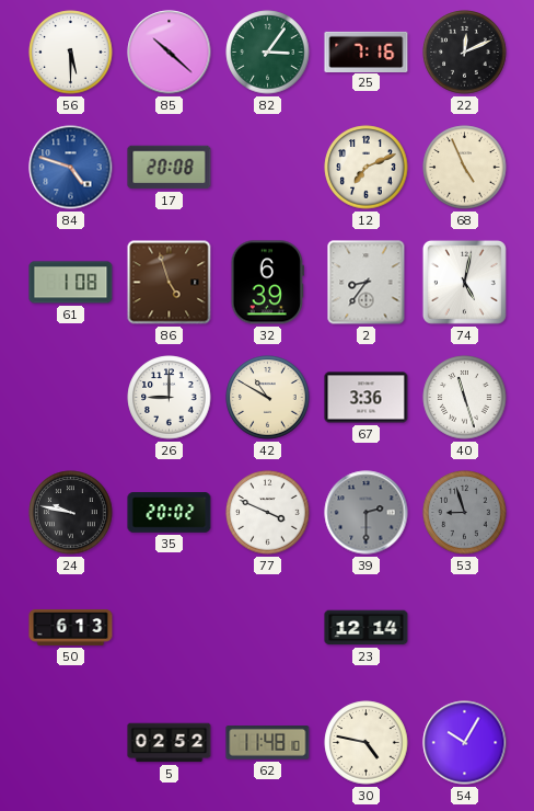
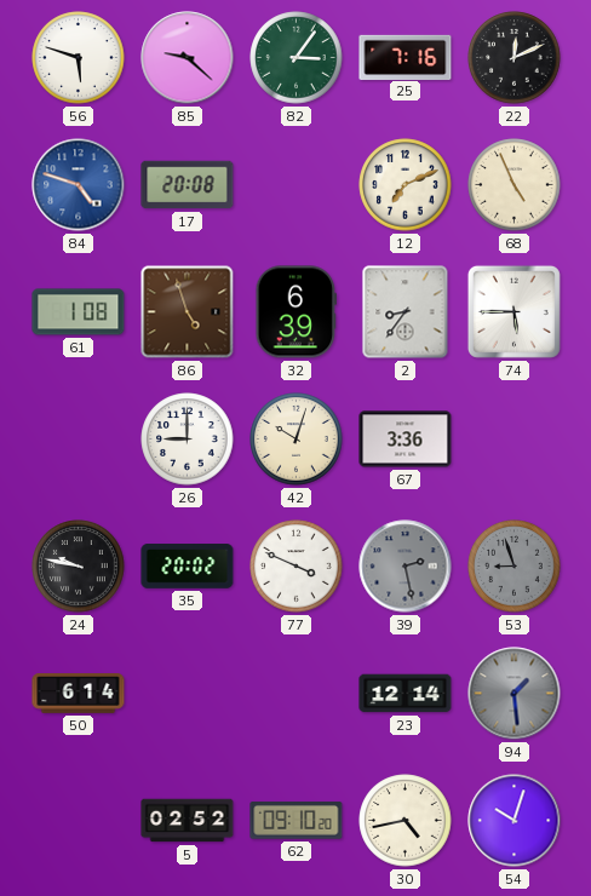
56: 5:30 -> 5:48
85: 10:22 -> 9:22
74: 5:02 -> 5:45
42: 10:50 -> 10:03
40: 11:27 -> none
39: 2:30 -> 2:28
50: 6:13 -> 6:14
94: none -> 1:29
62: 11:48 -> 09:10
30: 4:47 -> 4:43
54: 10:05 -> 10:03
